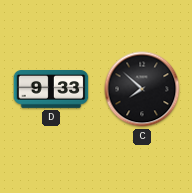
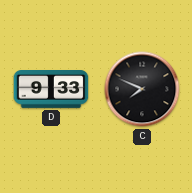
C: 7:52 -> 7:49
